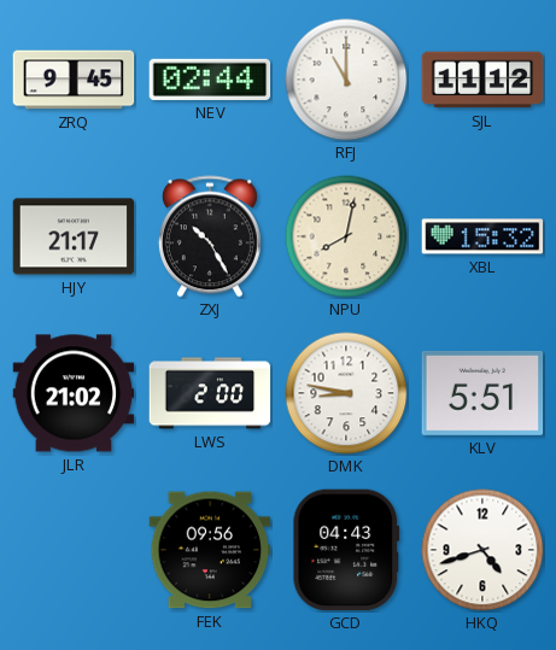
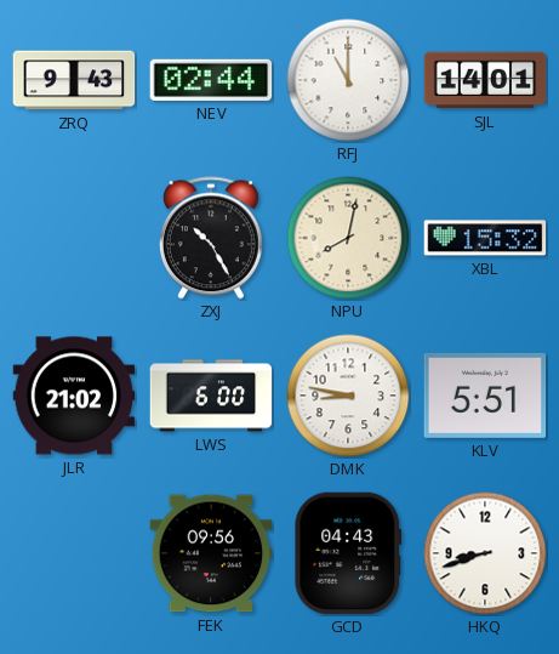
ZRQ: 9:45 -> 9:43
SJL: 11:12 -> 14:01
HJY: 21:17 -> none
LWS: 2:00 -> 6:00
HKQ: 4:42 -> 8:42
